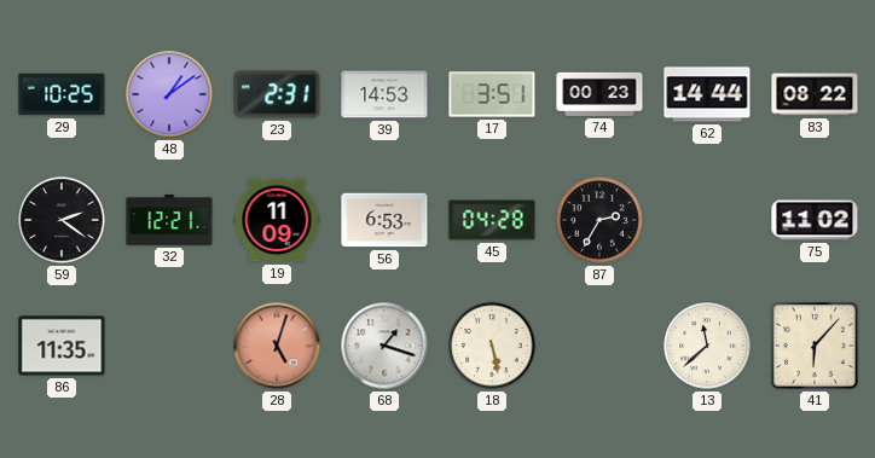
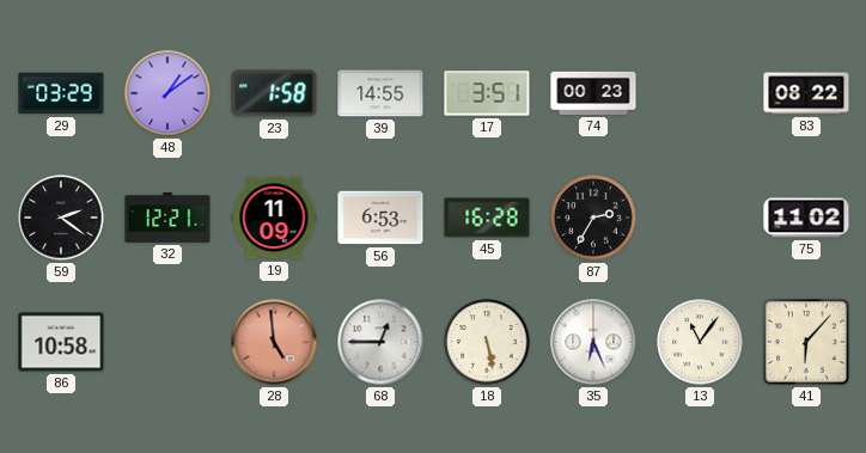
29: 10:25 -> 03:29
23: 2:31 -> 1:58
39: 14:53 -> 14:55
62: 14:44 -> none
45: 04:28 -> 16:28
86: 11:35 -> 10:58
28: 5:03 -> 4:59
68: 1:18 -> 12:45
35: none -> 6:26
13: 11:38 -> 11:06
